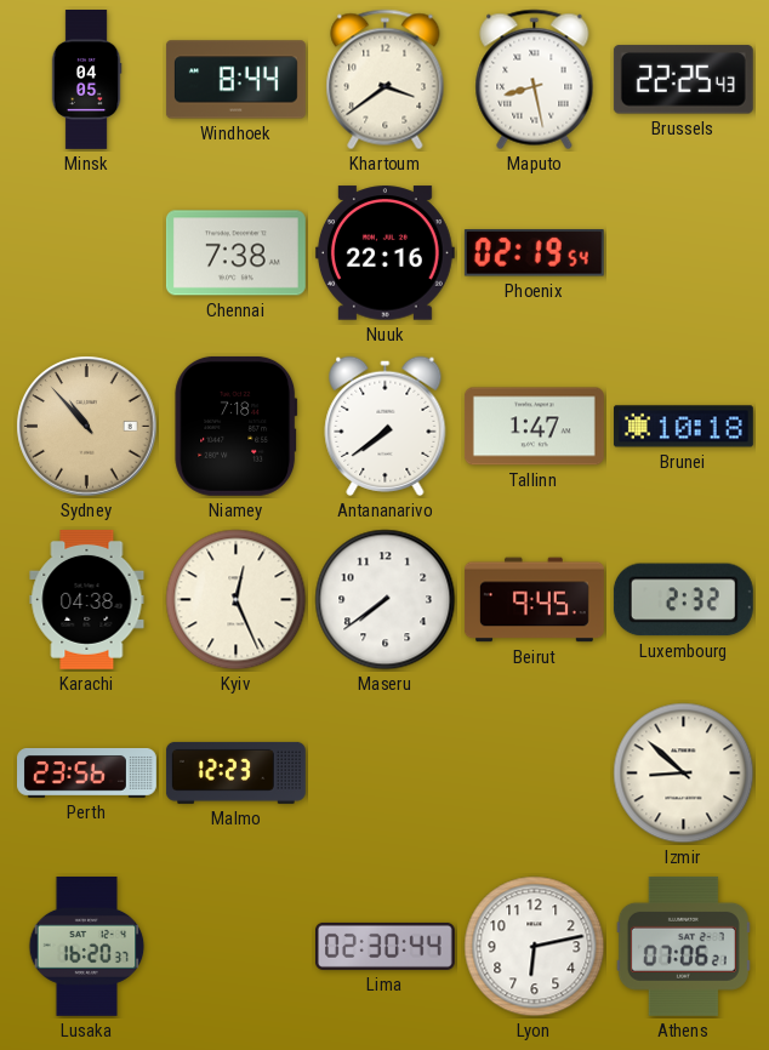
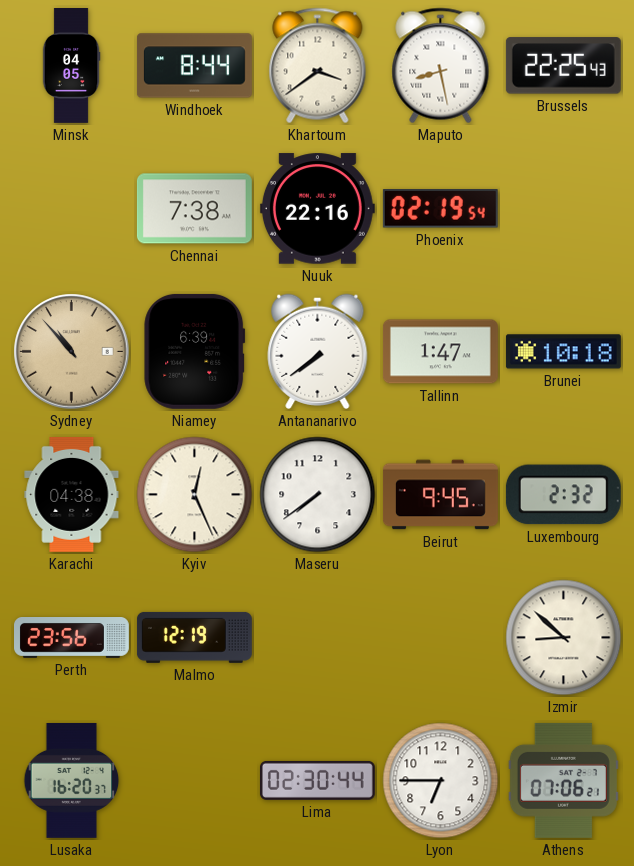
Niamey: 7:18 -> 6:39
Malmo: 12:23 -> 12:19
Lyon: 6:13 -> 6:45
